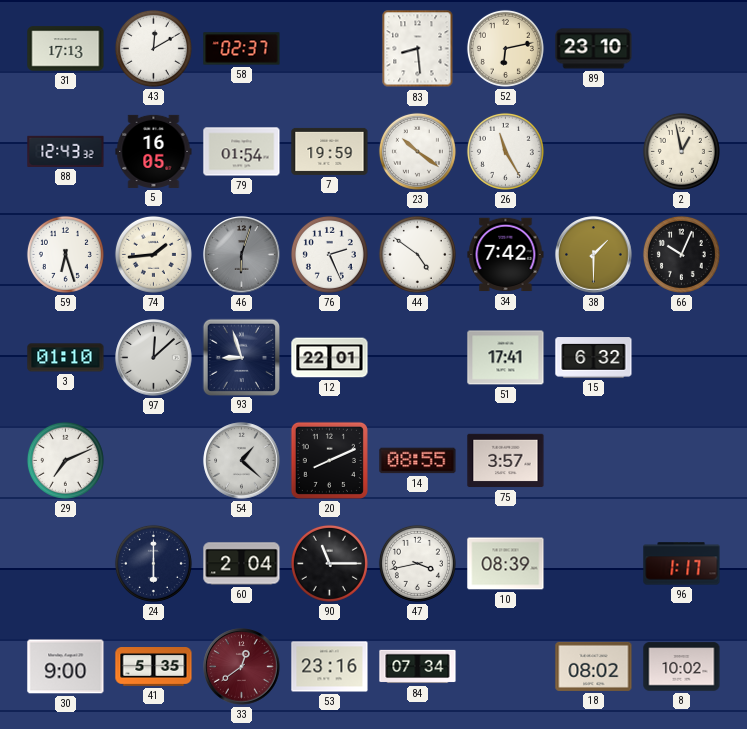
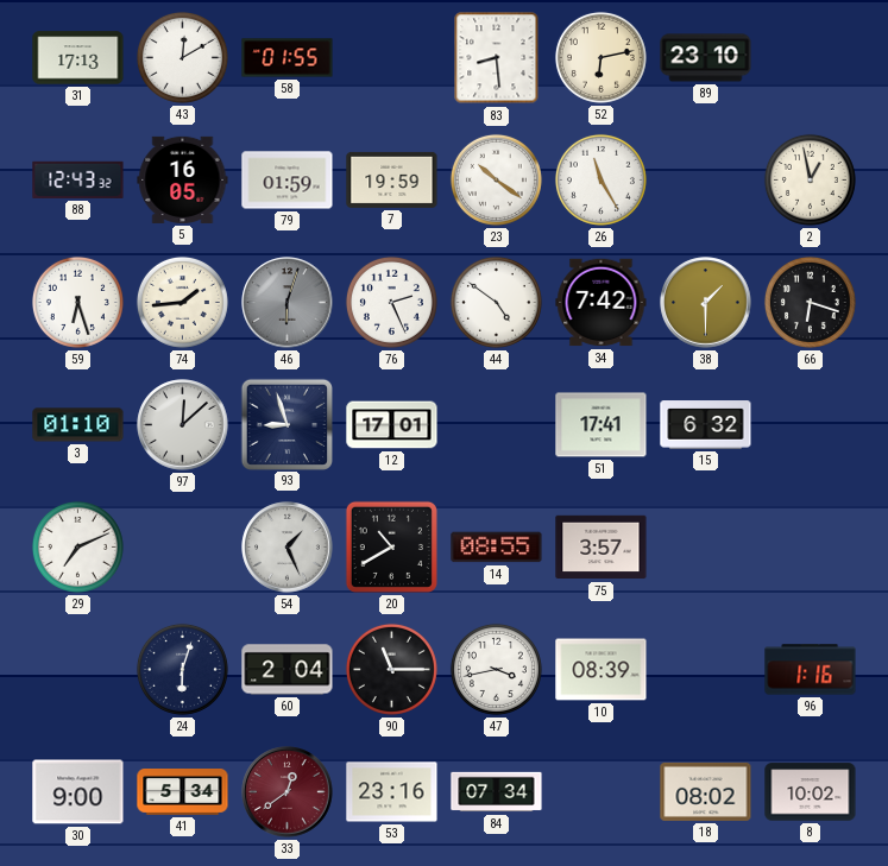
58: 02:37 -> 01:55
79: 01:54 -> 01:59
66: 10:04 -> 6:18
12: 22:01 -> 17:01
54: 1:22 -> 1:26
20: 8:11 -> 10:40
24: 6:00 -> 6:03
96: 1:17 -> 1:16
41: 5:35 -> 5:34
